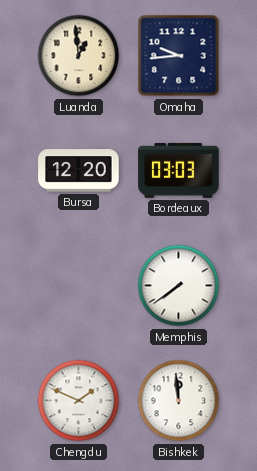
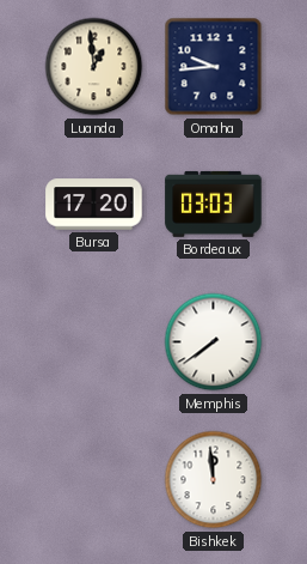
Bursa: 12:20 -> 17:20
Chengdu: 1:49 -> none
